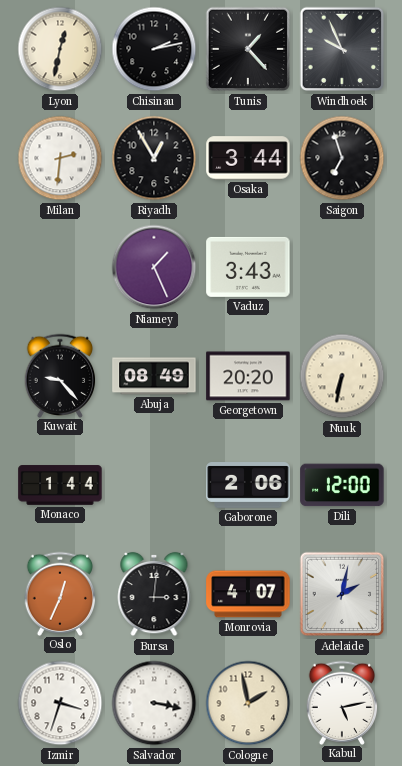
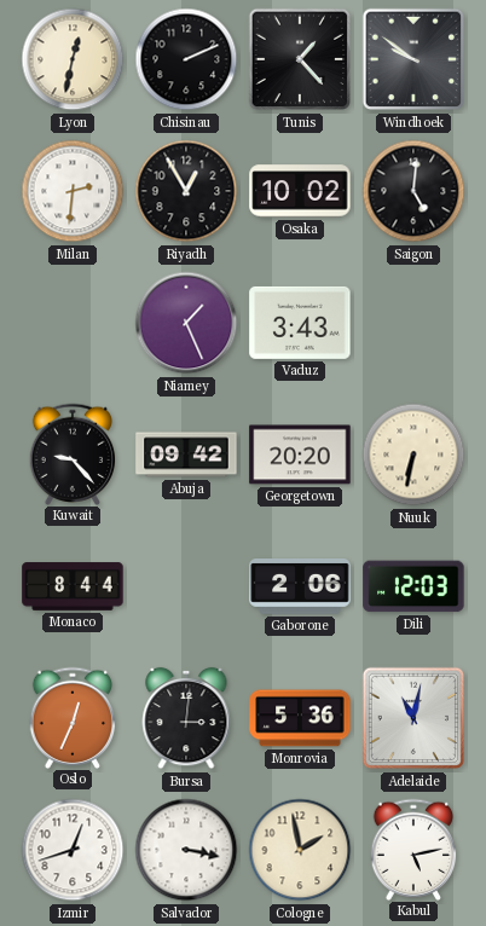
Chisinau: 2:13 -> 2:11
Windhoek: 9:56 -> 9:51
Osaka: 3:44 -> 10:02
Saigon: 6:57 -> 5:01
Abuja: 08:49 -> 09:42
Monaco: 1:44 -> 8:44
Dili: 12:00 -> 12:03
Monrovia: 4:07 -> 5:36
Adelaide: 2:02 -> 11:02
Izmir: 3:33 -> 12:42
